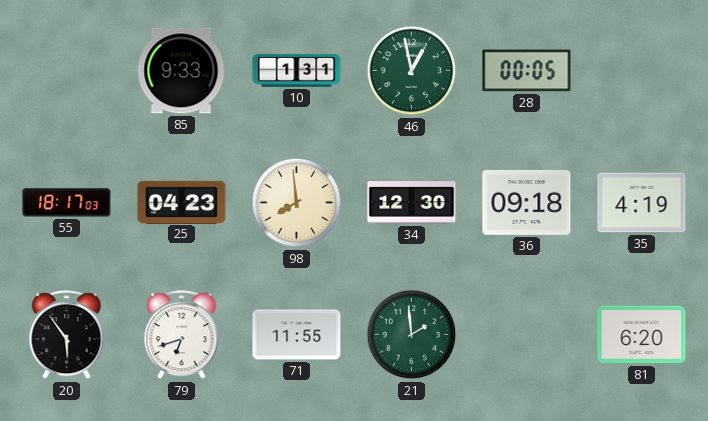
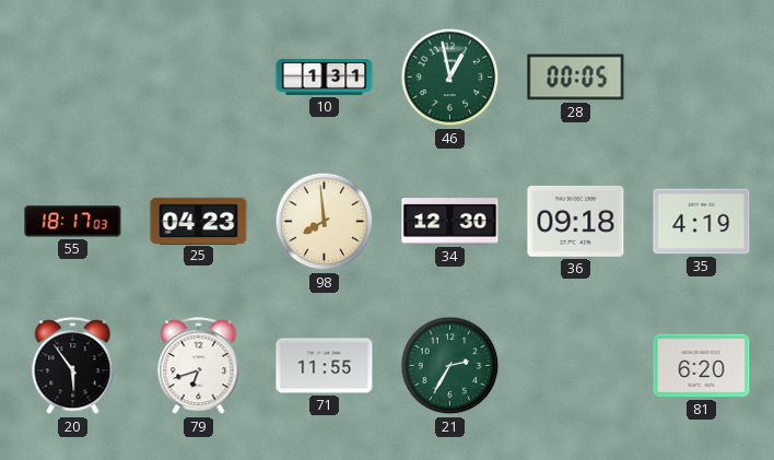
85: 9:33 -> none
21: 1:59 -> 2:35
